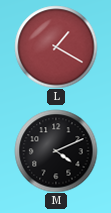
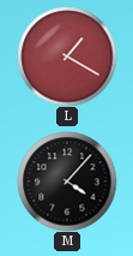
M: 4:11 -> 4:07
